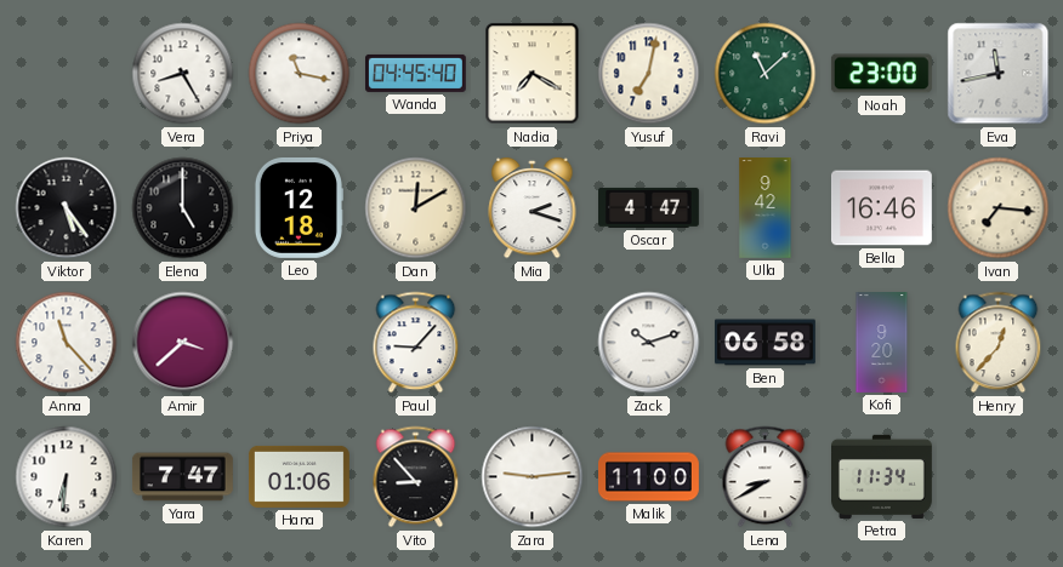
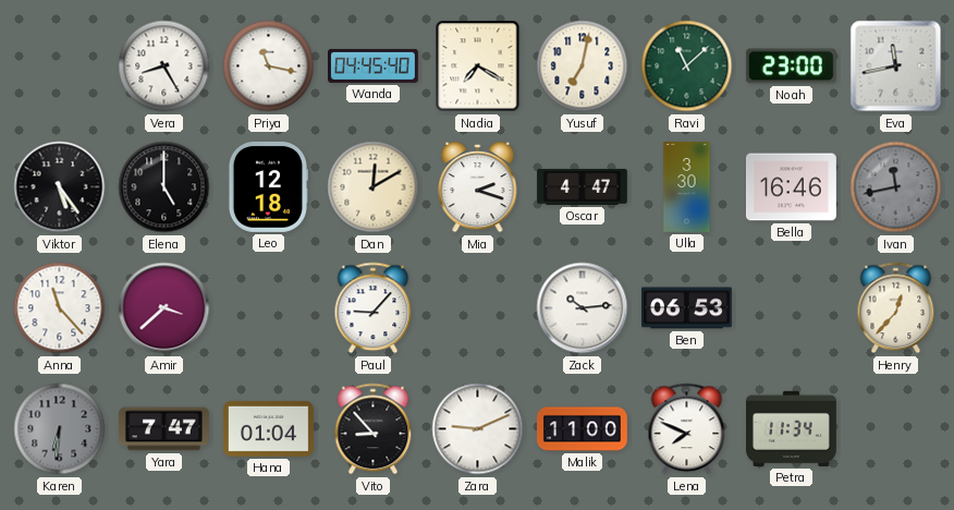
Ulla: 9:42 -> 3:30
Ivan: 7:16 -> 11:43
Ivan dial: cream -> grey
Zack: 10:12 -> 10:14
Ben: 06:58 -> 06:53
Kofi: 9:20 -> none
Karen dial: white -> grey
Hana: 01:06 -> 01:04
Zara: 9:14 -> 9:11
Lena: 8:40 -> 7:49
